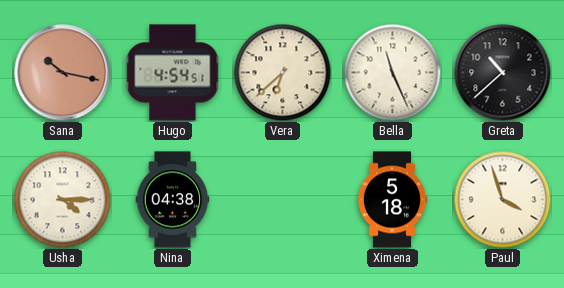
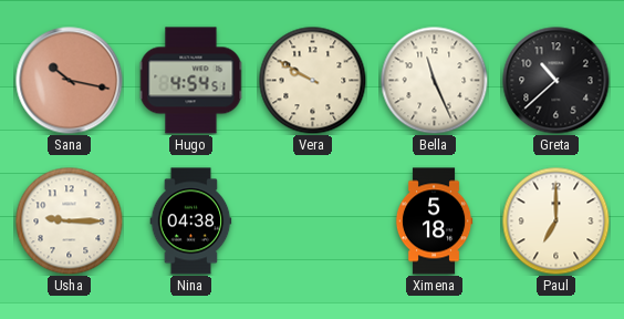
Vera: 6:38 -> 9:50
Usha: 4:15 -> 9:15
Paul: 3:57 -> 7:00
